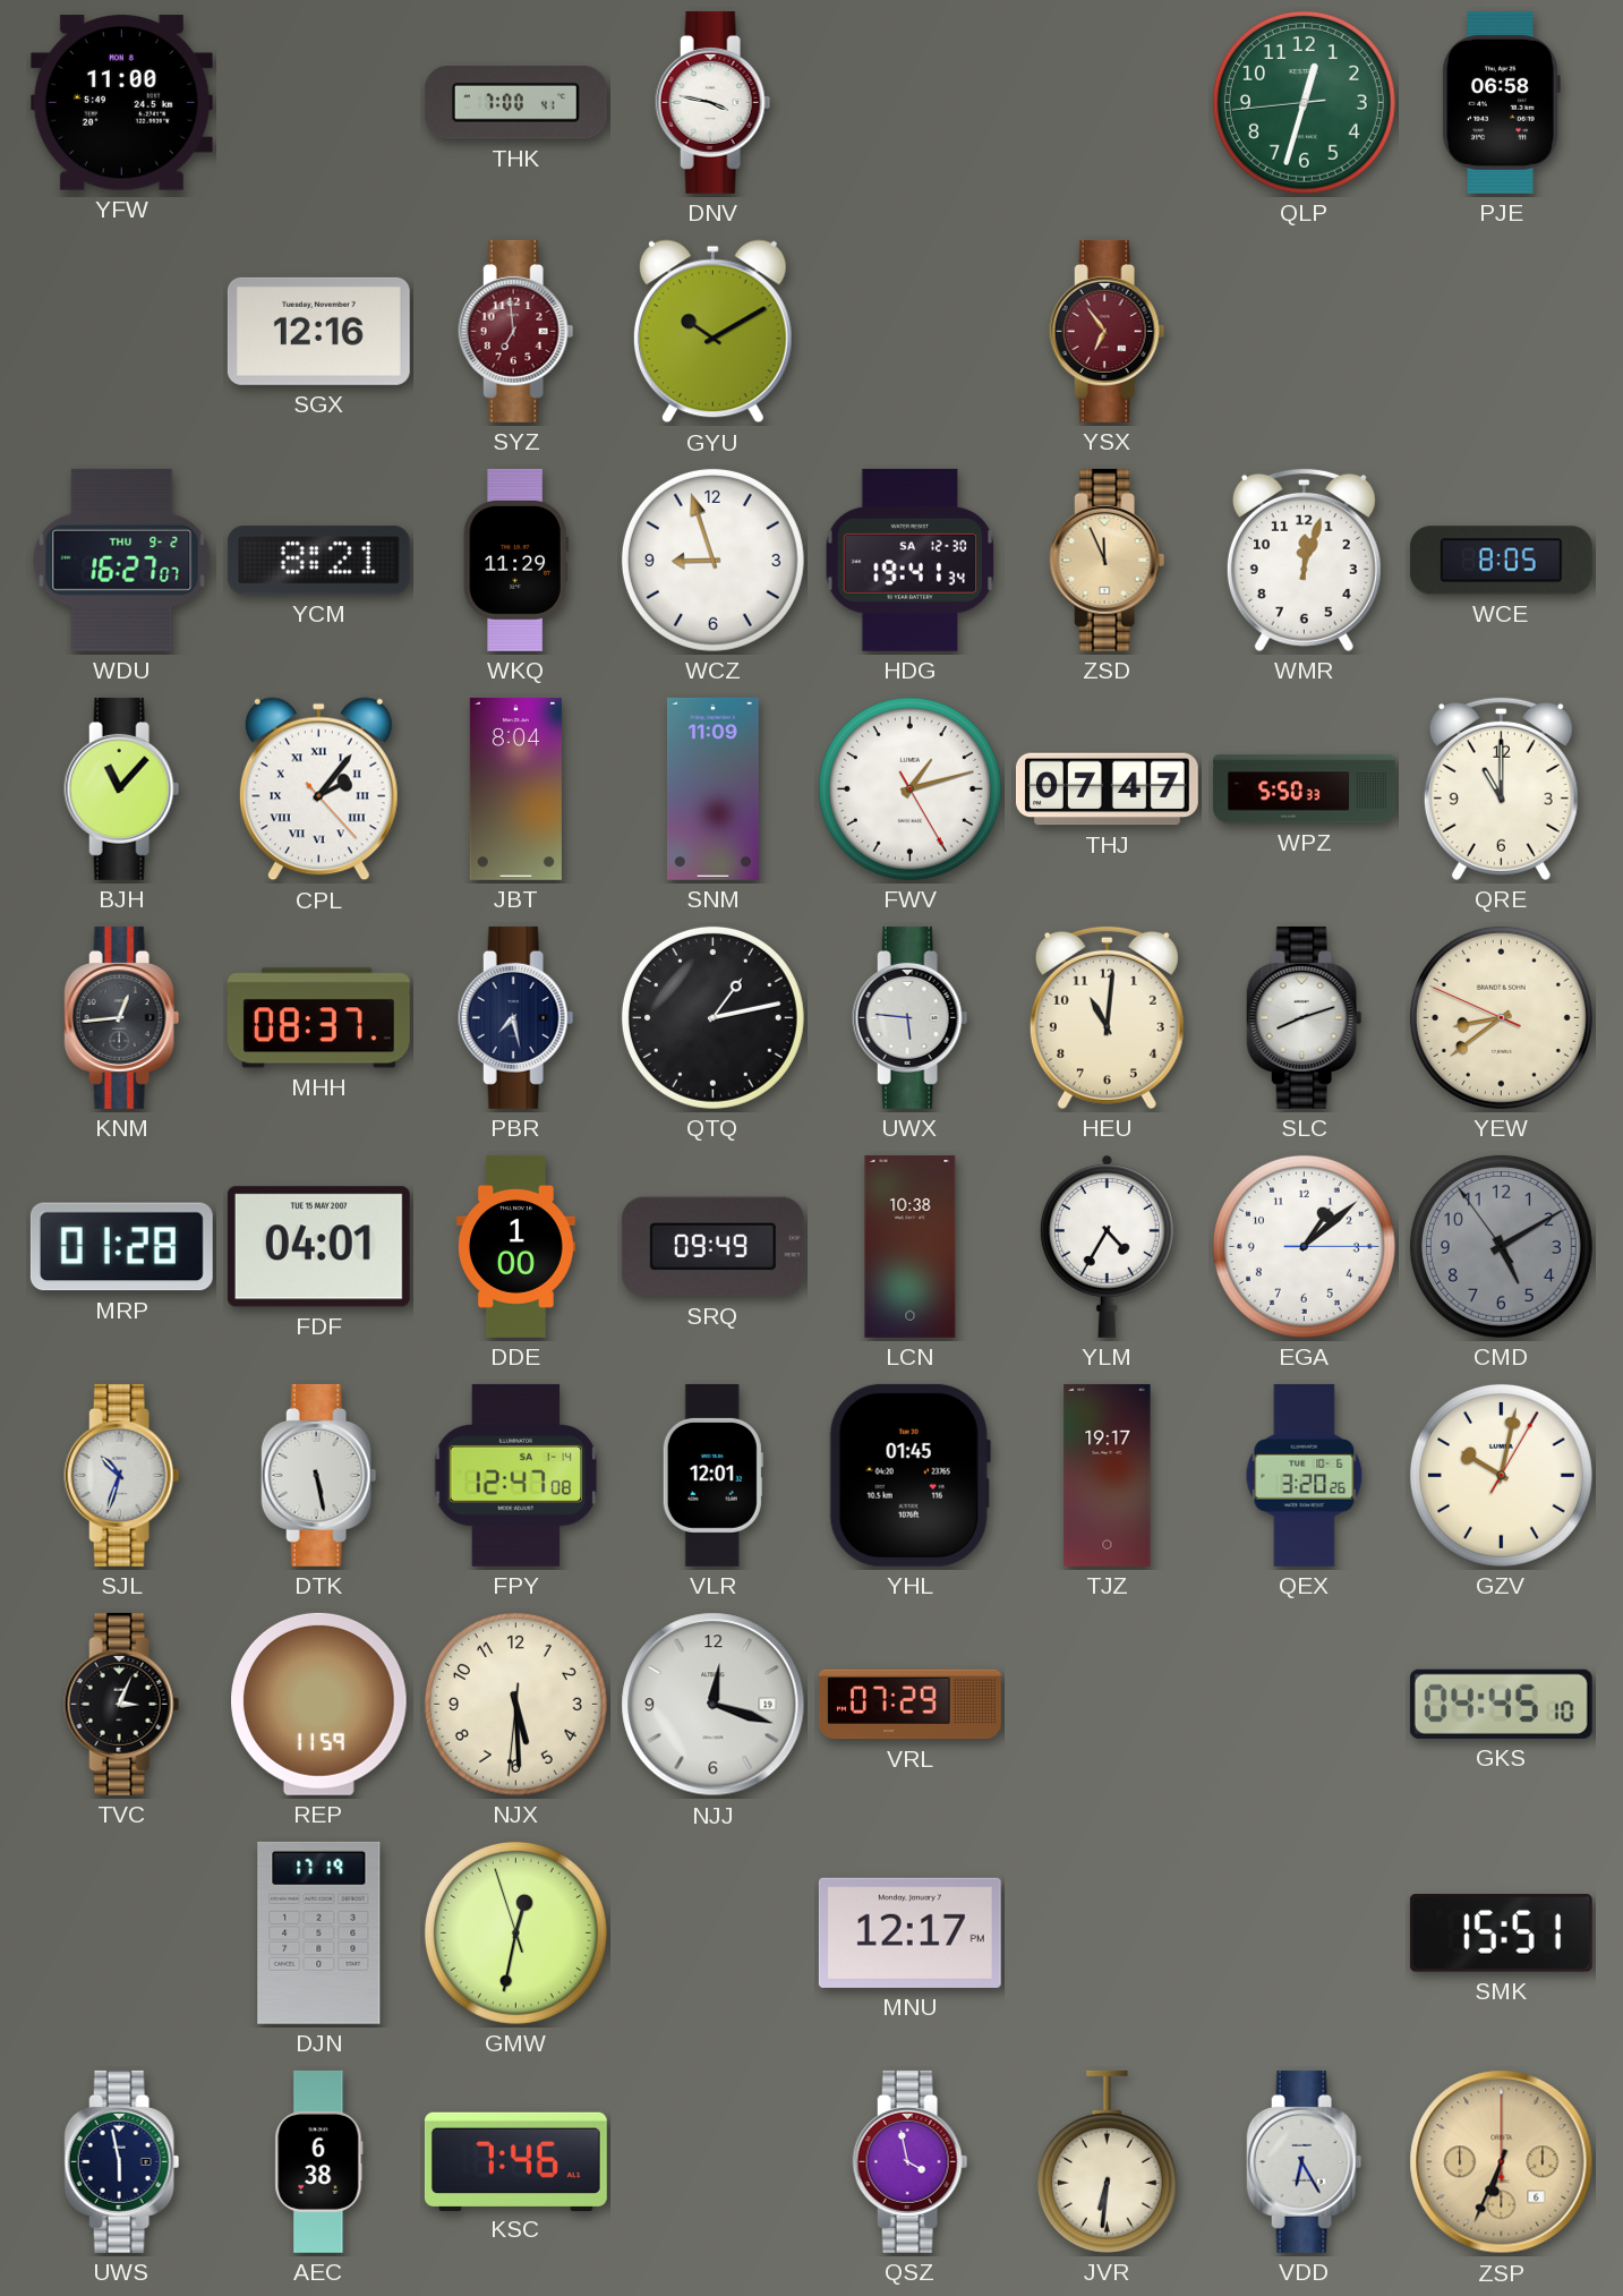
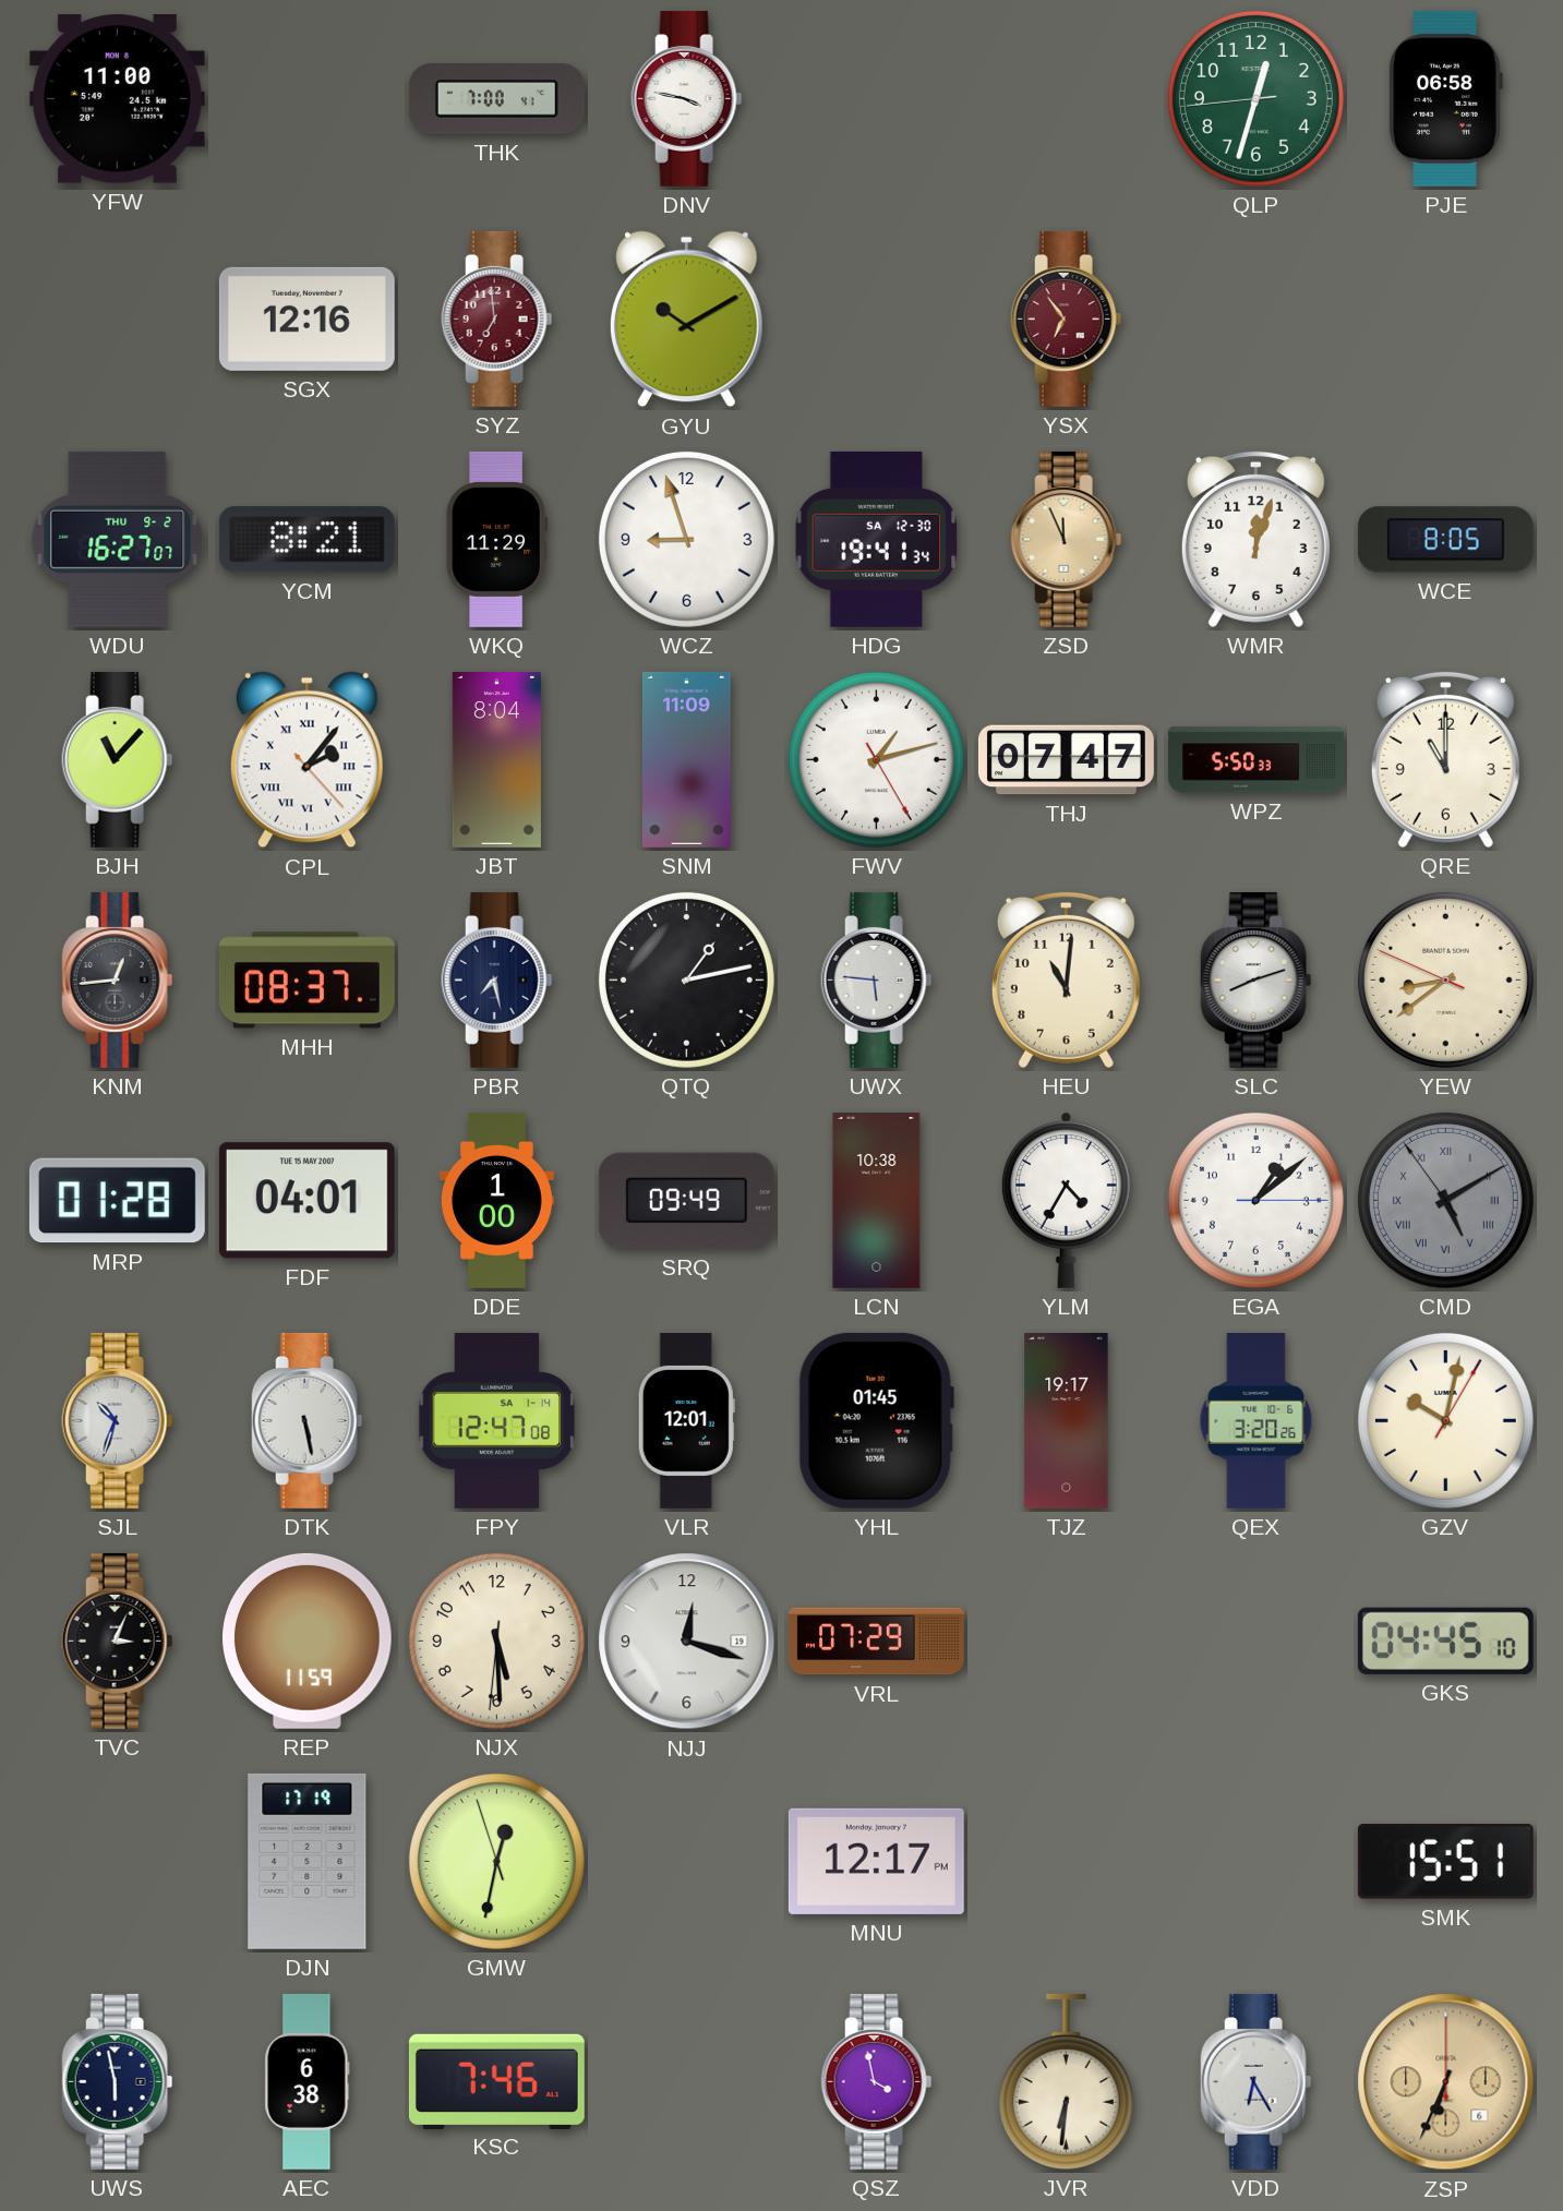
CMD numerals: Arabic -> Roman
